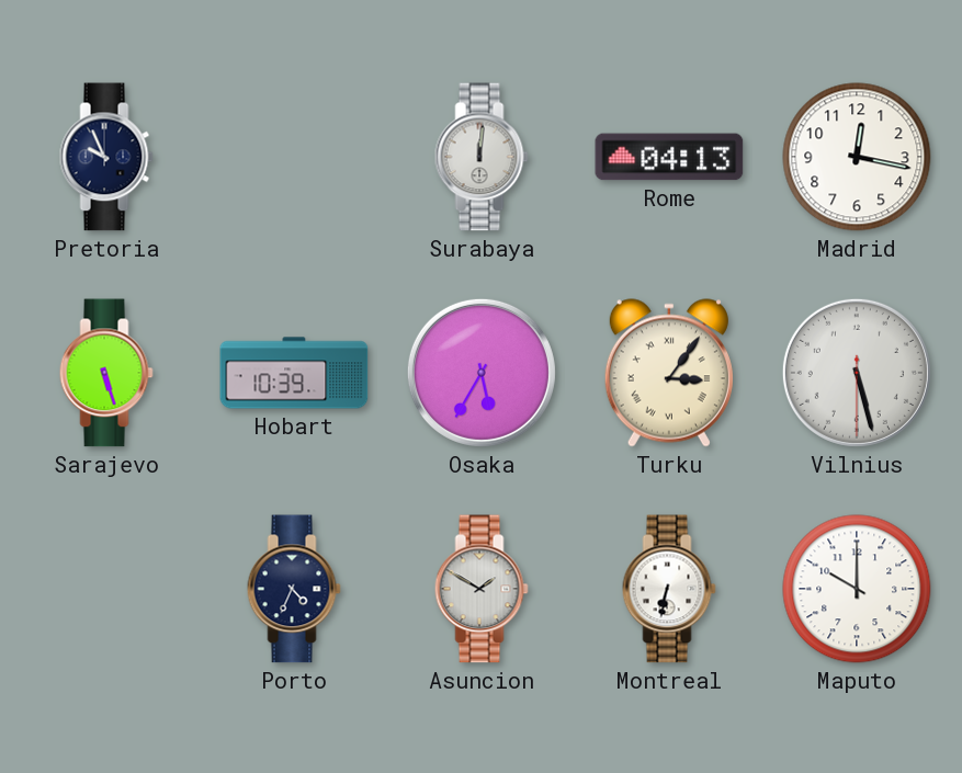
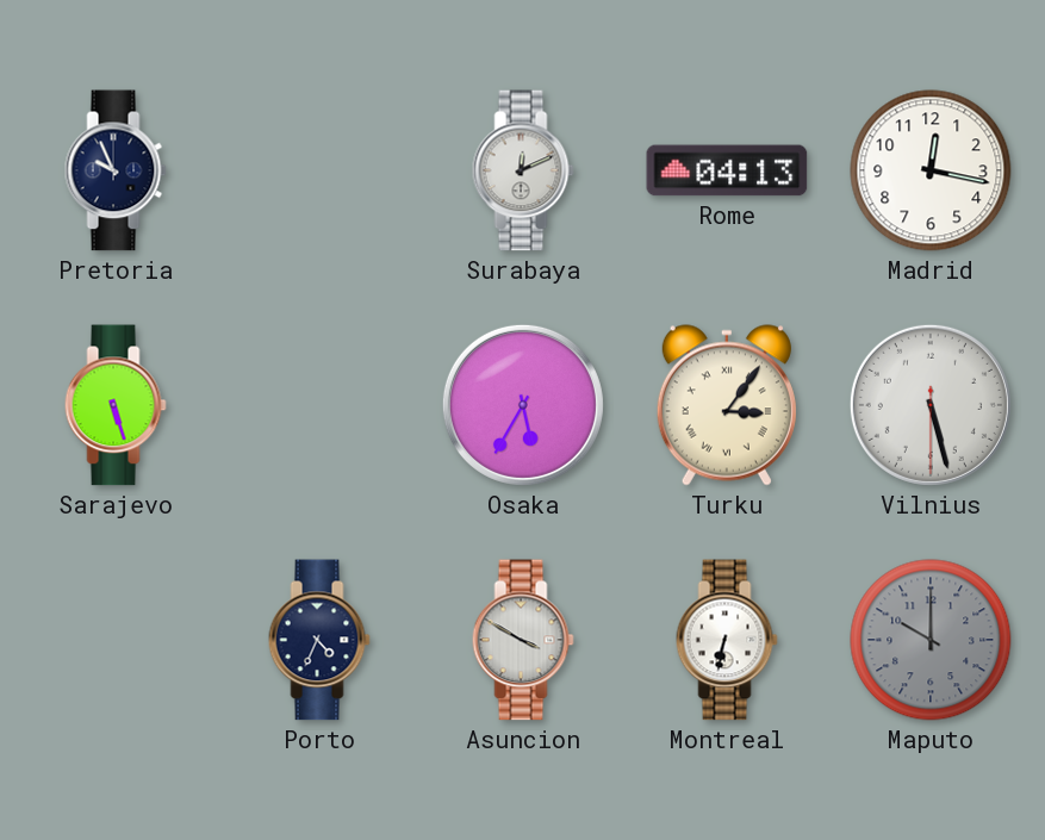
Surabaya: 12:01 -> 12:11
Hobart: 10:39 -> none
Asuncion: 1:50 -> 3:50
Maputo dial: white -> grey
